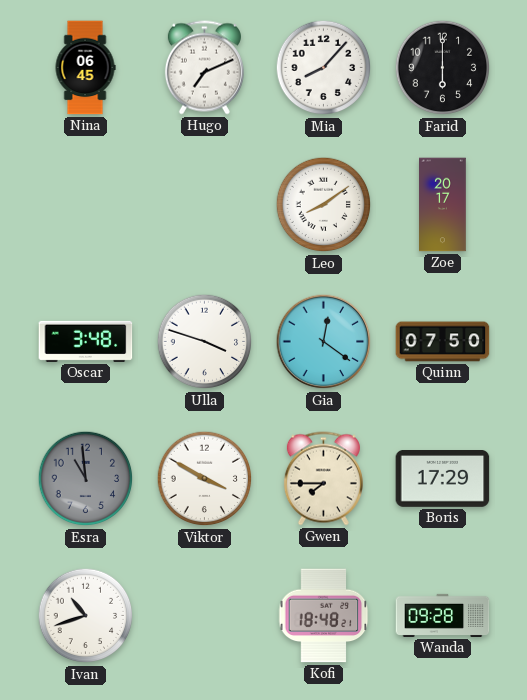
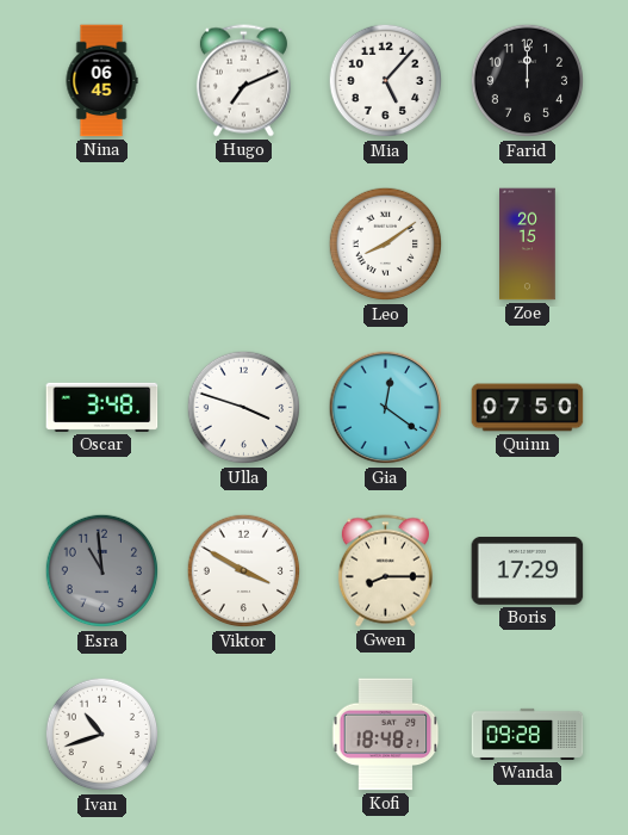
Mia: 8:07 -> 5:07
Farid: 6:00 -> 12:00
Zoe: 20:17 -> 20:15
Gwen: 7:45 -> 8:15
